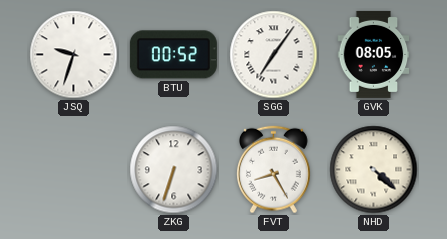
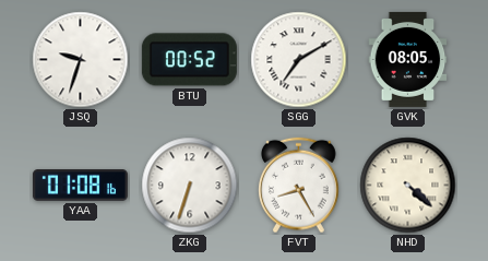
SGG: 7:06 -> 7:10
YAA: none -> 01:08
